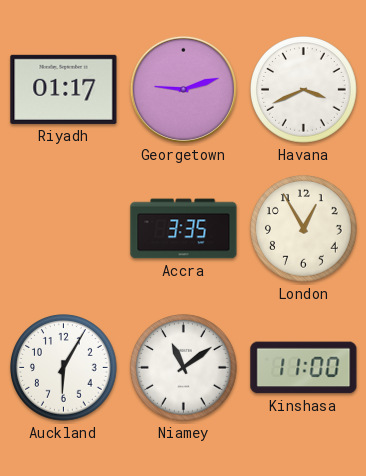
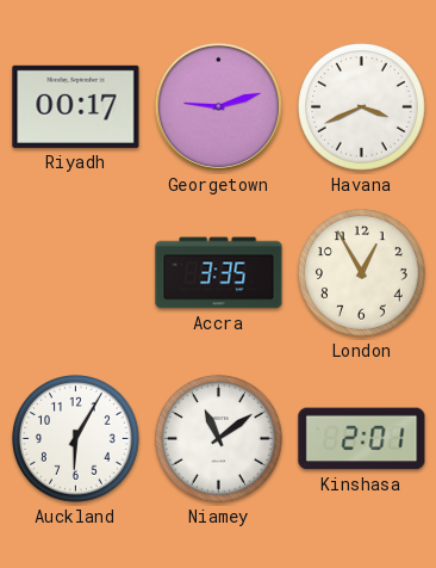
Riyadh: 01:17 -> 00:17
Kinshasa: 11:00 -> 2:01
